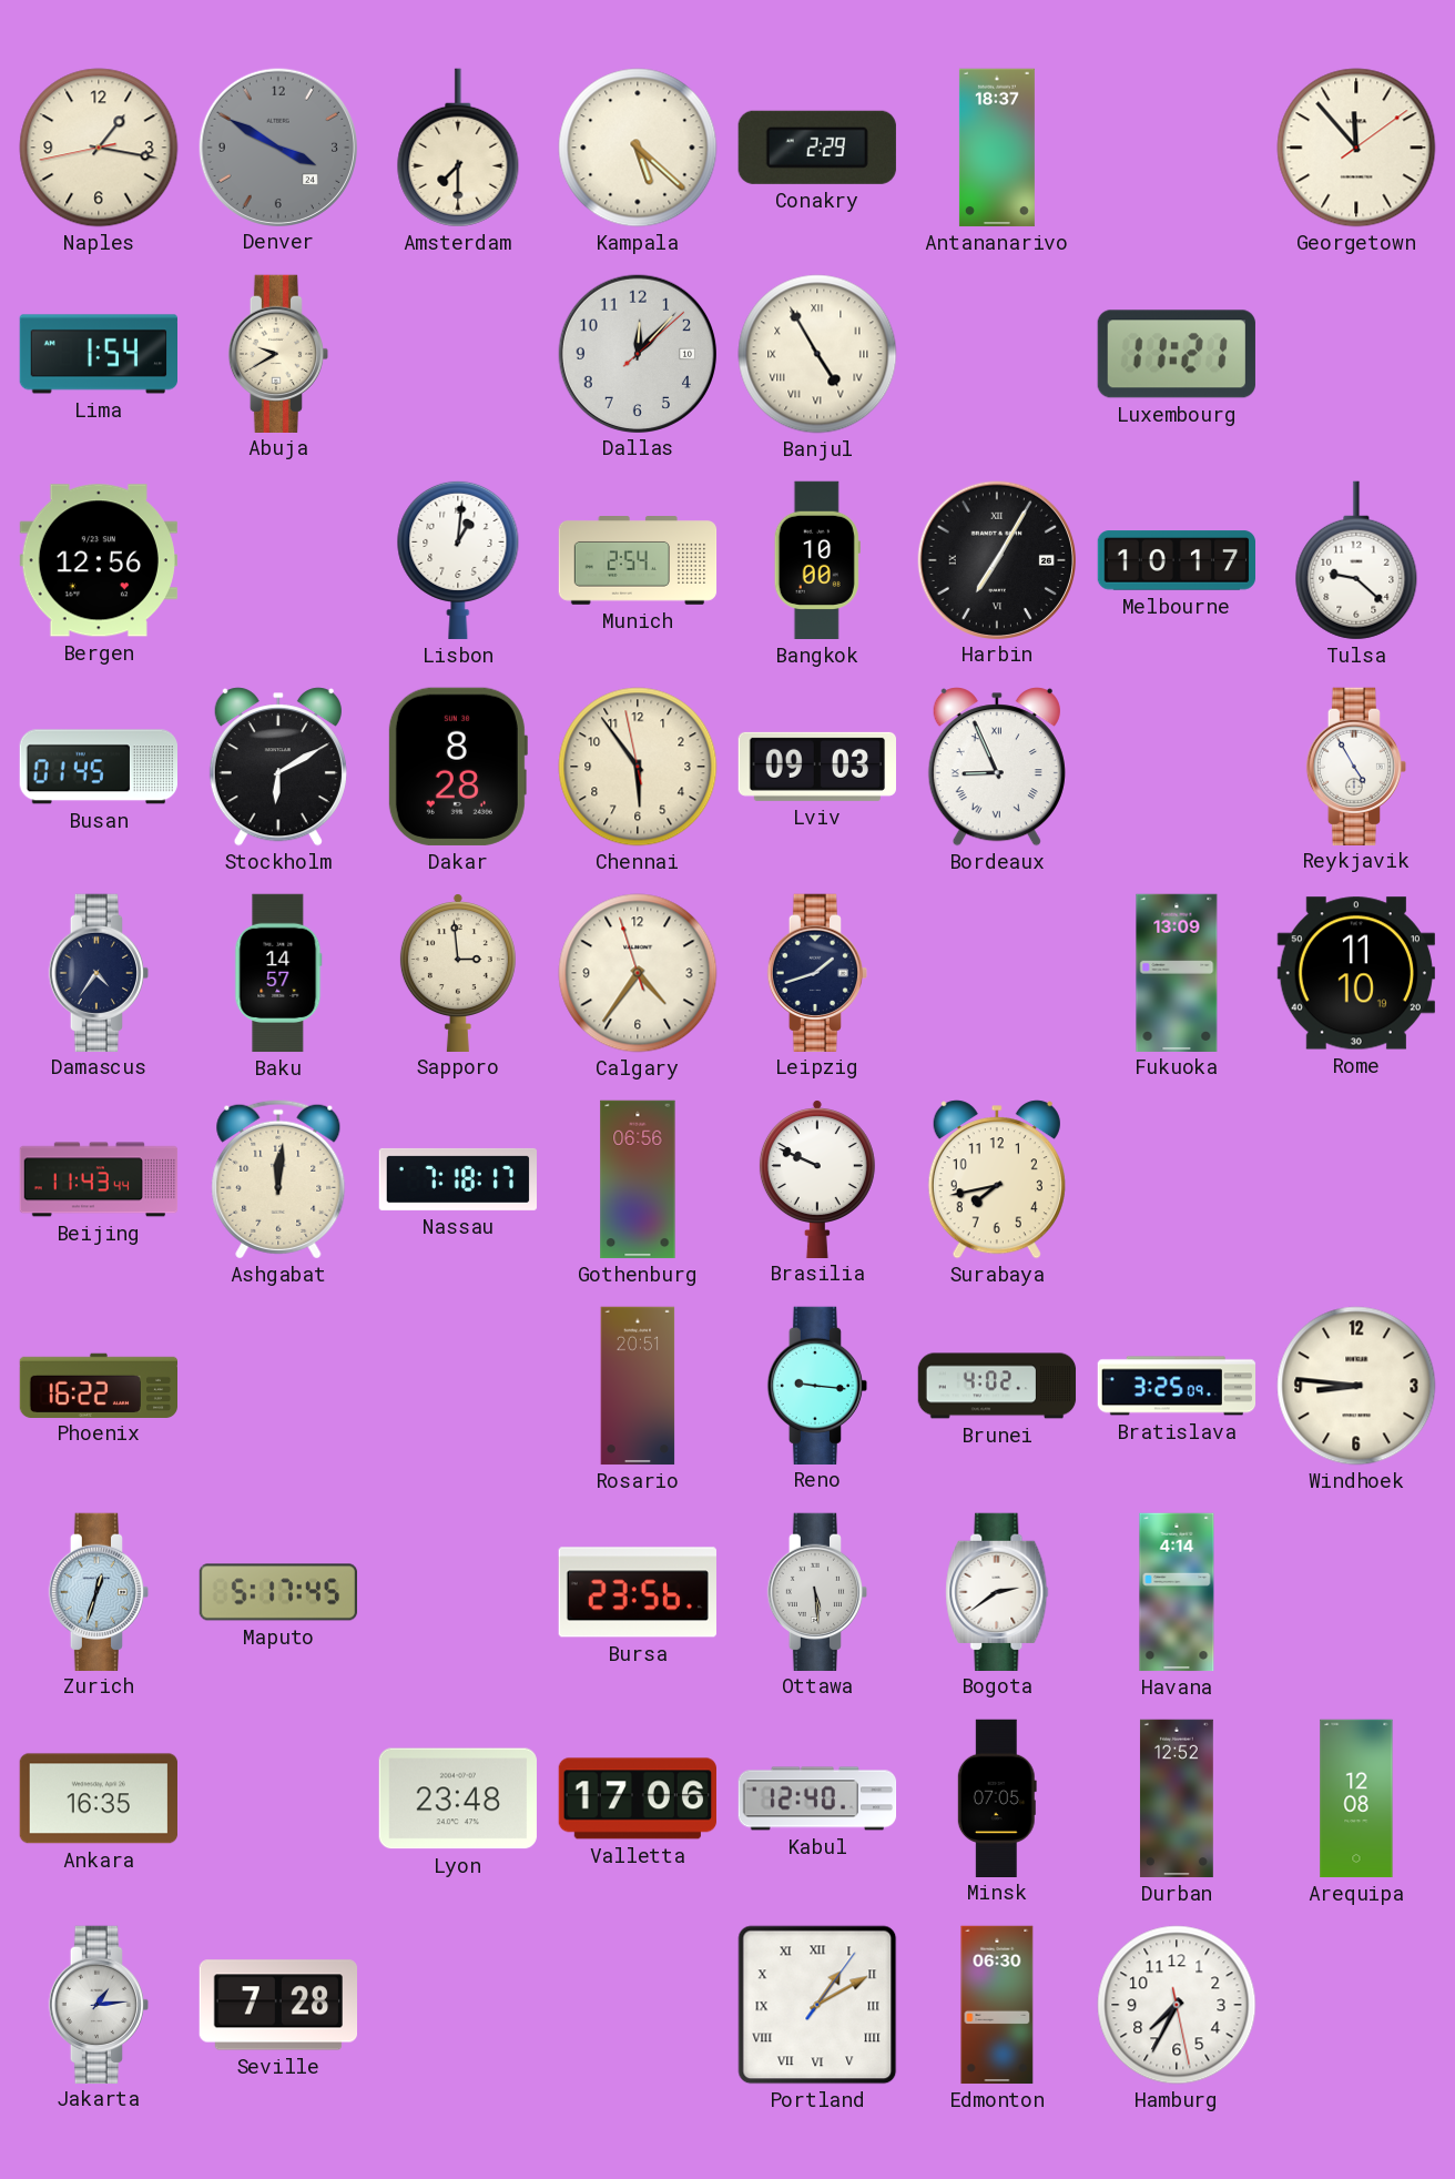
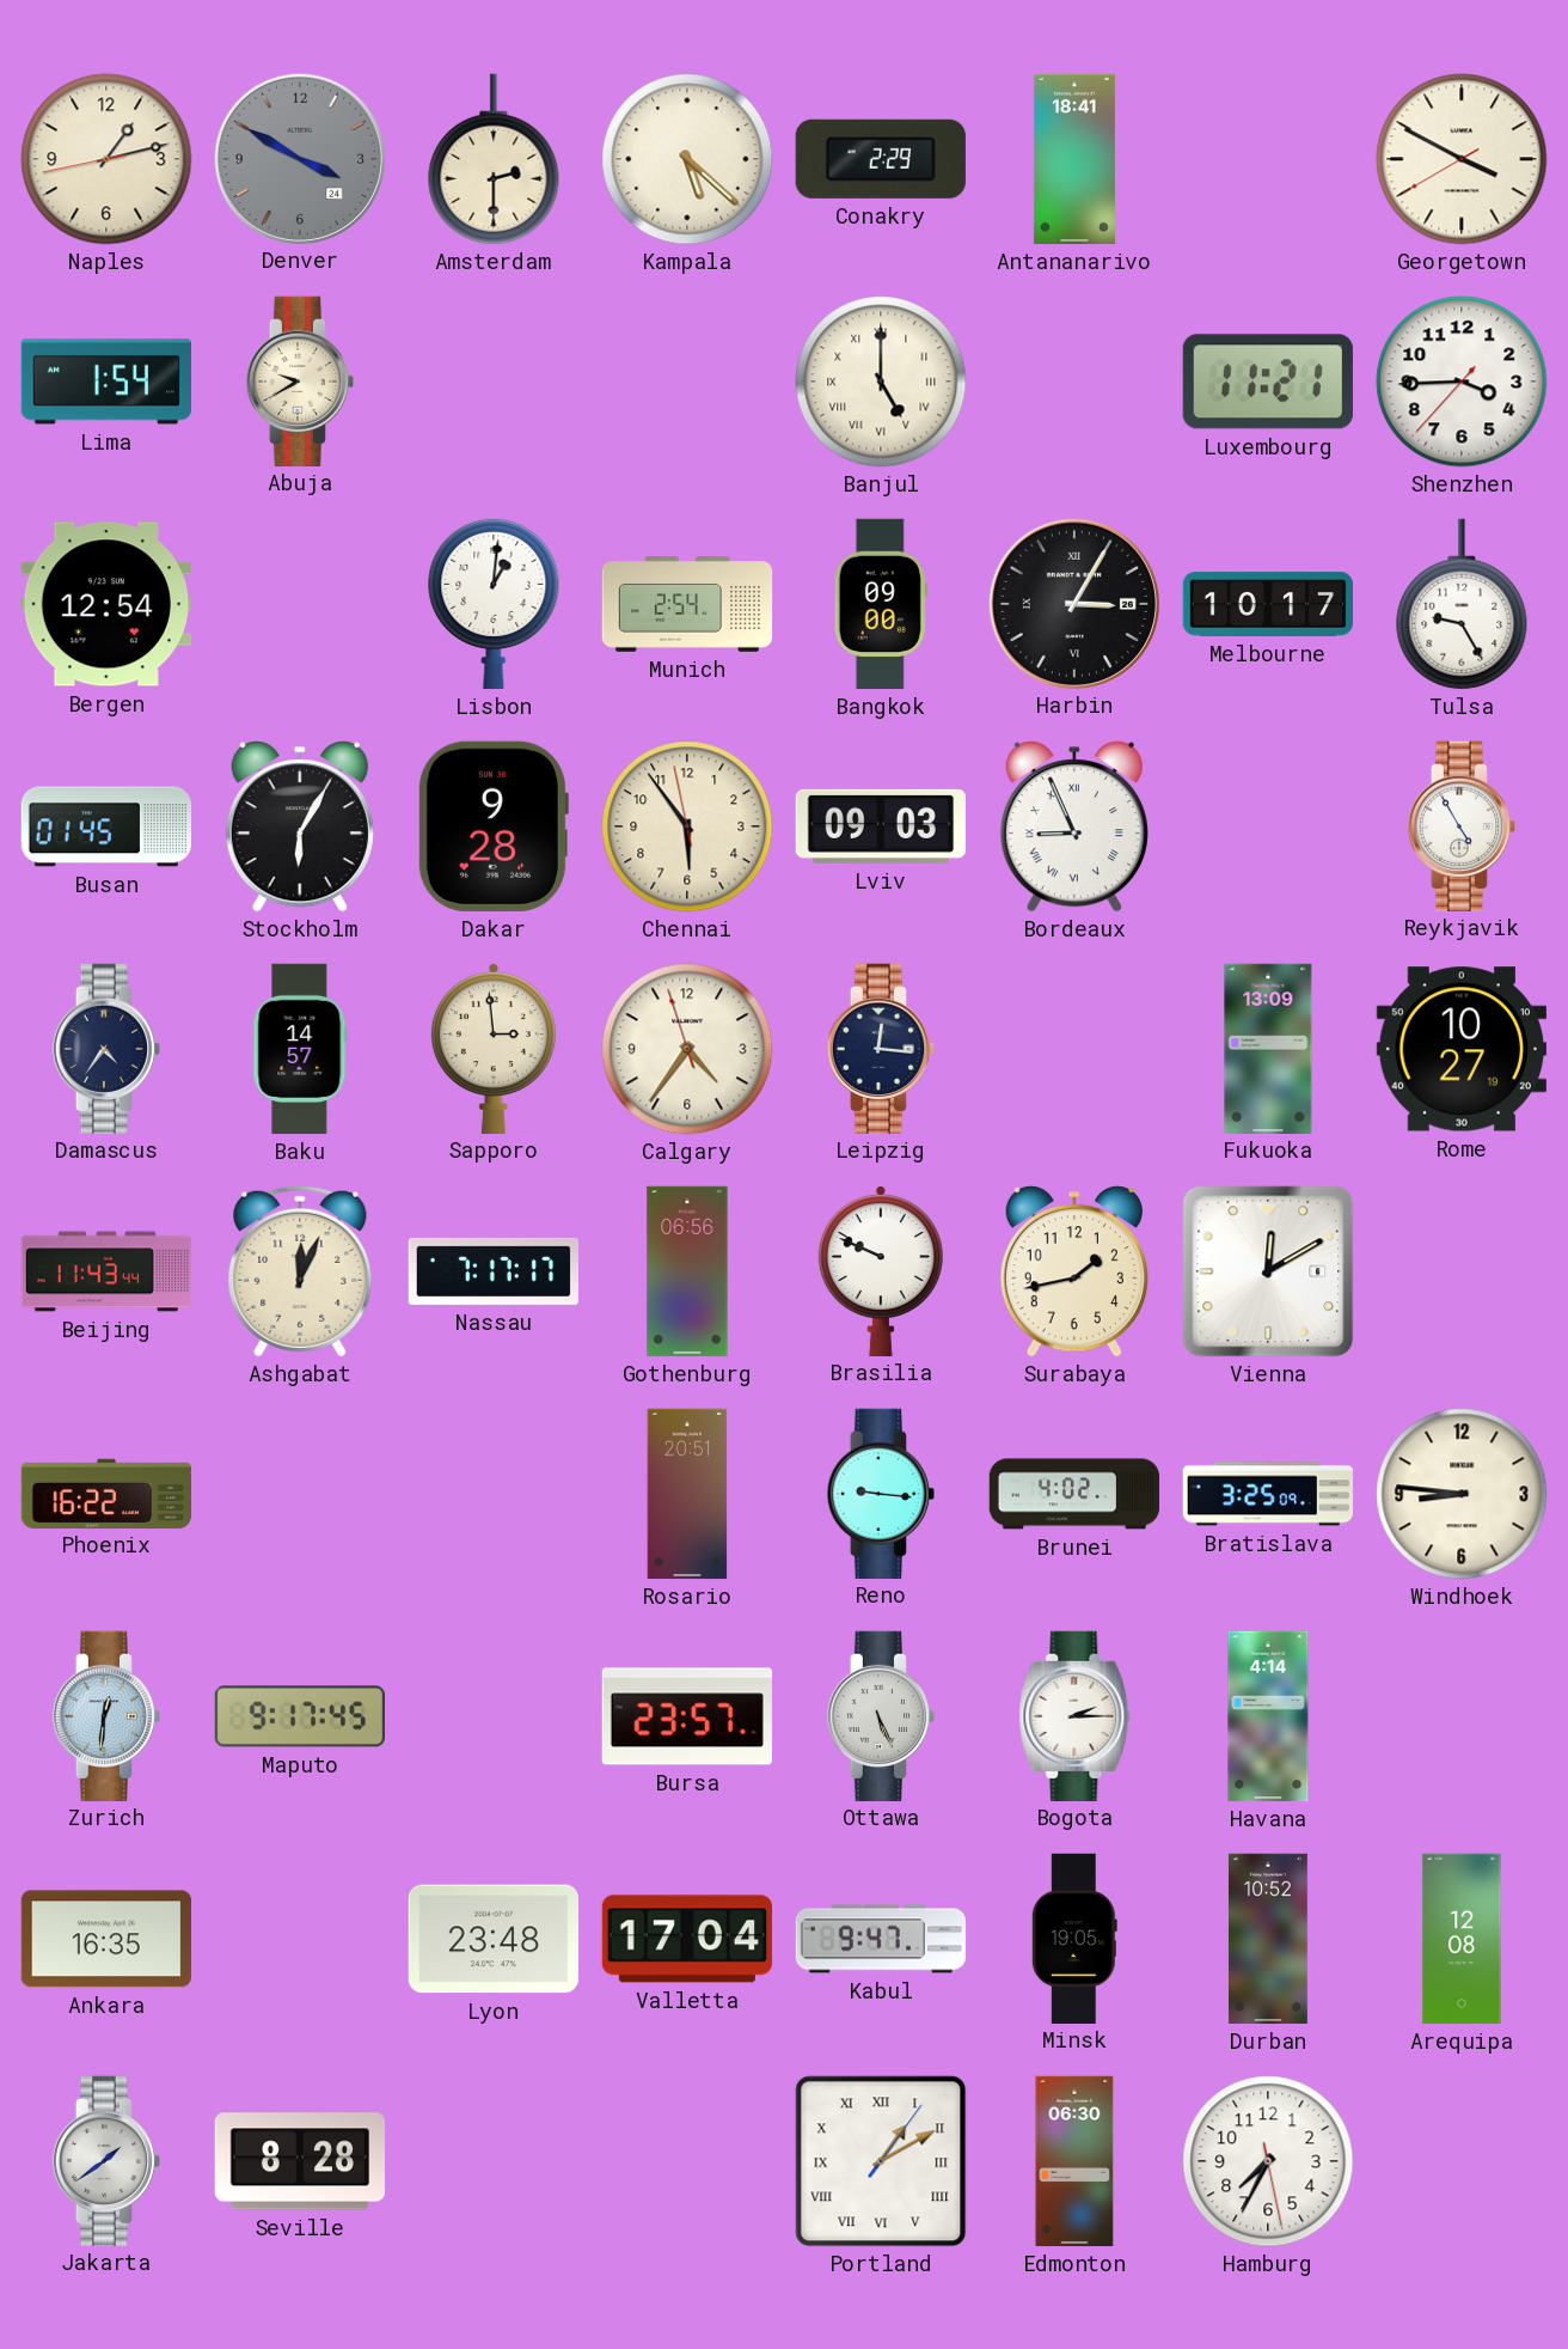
Naples: 1:16 -> 1:12
Amsterdam: 7:30 -> 2:30
Antananarivo: 18:37 -> 18:41
Georgetown: 11:53 -> 3:49
Dallas: 12:07 -> none
Banjul: 4:55 -> 5:00
Shenzhen: none -> 3:44
Bergen: 12:56 -> 12:54
Bangkok: 10:00 -> 09:00
Harbin: 7:05 -> 3:05
Tulsa: 9:22 -> 9:25
Stockholm: 6:10 -> 6:05
Dakar: 8:28 -> 9:28
Leipzig: 1:42 -> 12:16
Rome: 11:10 -> 10:27
Ashgabat: 12:01 -> 12:04
Nassau: 7:18 -> 7:17
Surabaya: 7:43 -> 1:43
Vienna: none -> 12:10
Zurich: 12:33 -> 12:31
Maputo: 5:17 -> 9:17
Bursa: 23:56 -> 23:57
Ottawa: 5:29 -> 5:26
Bogota: 2:39 -> 2:15
Valletta: 17:06 -> 17:04
Kabul: 12:40 -> 9:47
Minsk: 07:05 -> 19:05
Durban: 12:52 -> 10:52
Jakarta: 1:14 -> 1:39
Seville: 7:28 -> 8:28
